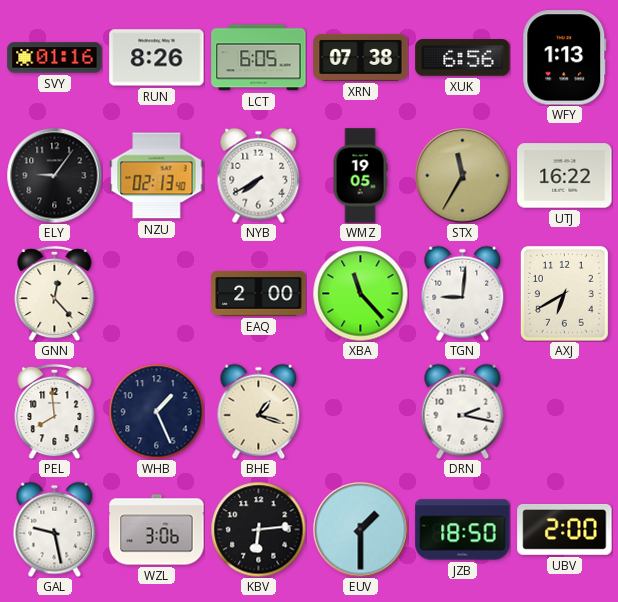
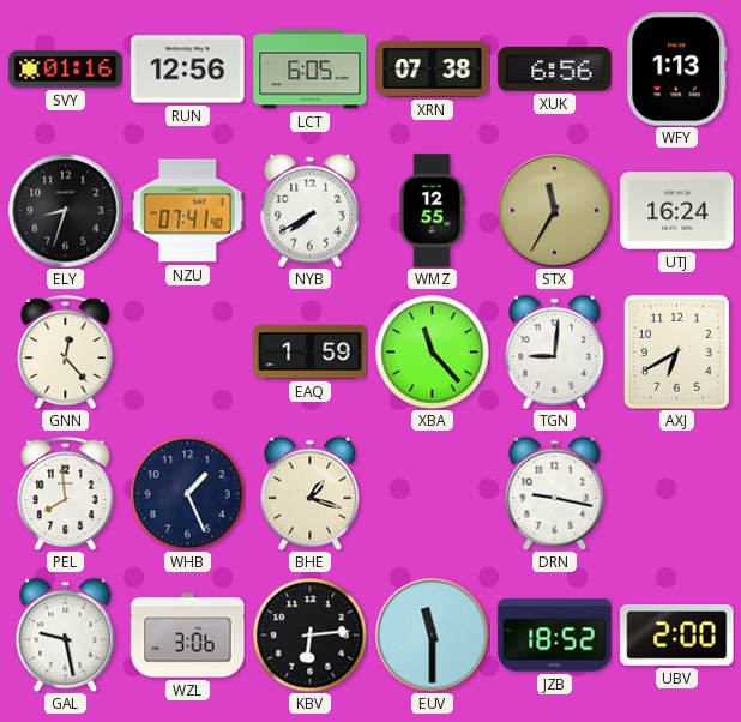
RUN: 8:26 -> 12:56
ELY: 9:06 -> 8:33
NZU: 02:13 -> 07:41
WMZ: 19:05 -> 12:55
UTJ: 16:22 -> 16:24
EAQ: 2:00 -> 1:59
DRN: 2:17 -> 9:17
EUV: 1:30 -> 11:30
JZB: 18:50 -> 18:52
